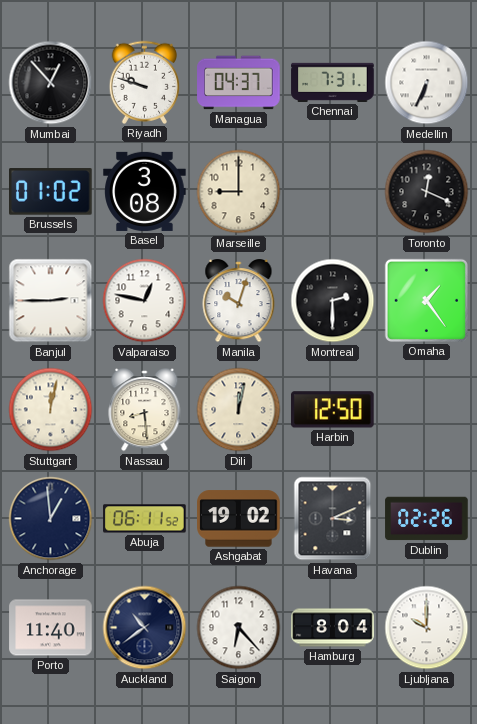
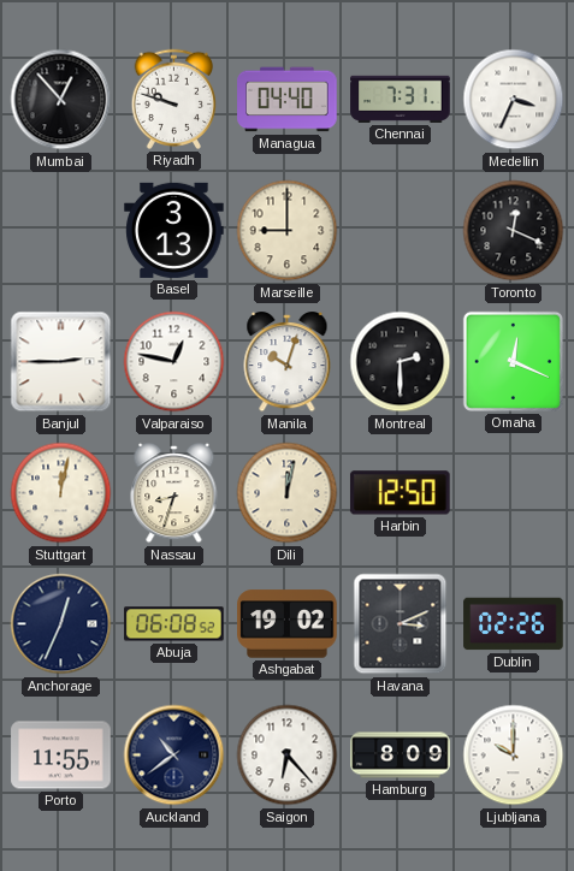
Managua: 04:37 -> 04:40
Medellin: 6:34 -> 3:34
Brussels: 01:02 -> none
Basel: 3:08 -> 3:13
Omaha: 1:24 -> 12:19
Nassau: 8:29 -> 8:33
Anchorage: 12:59 -> 12:34
Abuja: 06:11 -> 06:08
Porto: 11:40 -> 11:55
Hamburg: 8:04 -> 8:09
